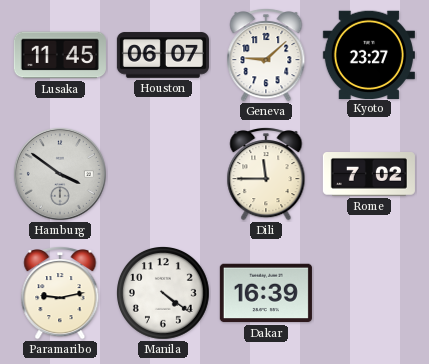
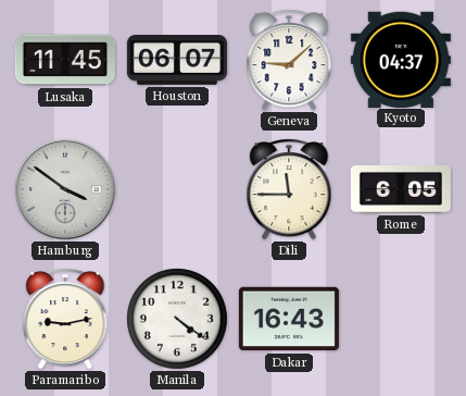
Kyoto: 23:27 -> 04:37
Rome: 7:02 -> 6:05
Dakar: 16:39 -> 16:43
